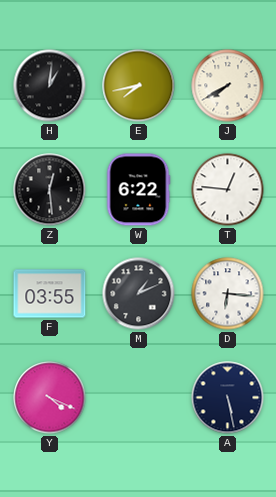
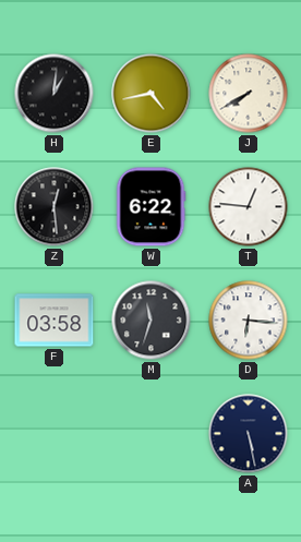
E: 7:43 -> 4:43
F: 03:55 -> 03:58
M: 1:11 -> 11:33
Y: 4:19 -> none
